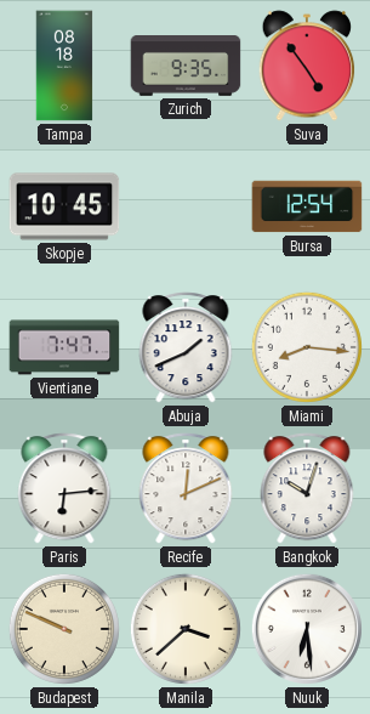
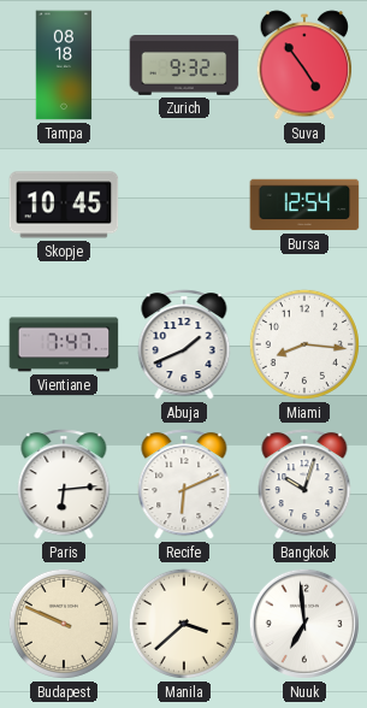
Zurich: 9:35 -> 9:32
Recife: 12:11 -> 6:11
Nuuk: 6:29 -> 6:59
